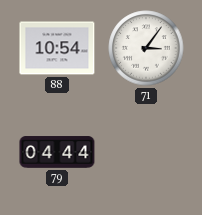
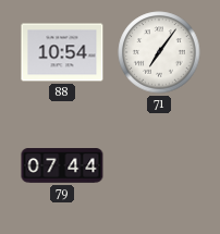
71: 3:06 -> 7:06
79: 04:44 -> 07:44
